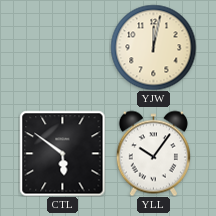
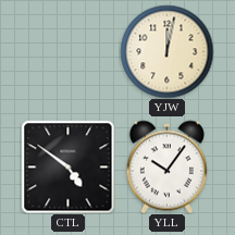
CTL: 5:51 -> 4:51
